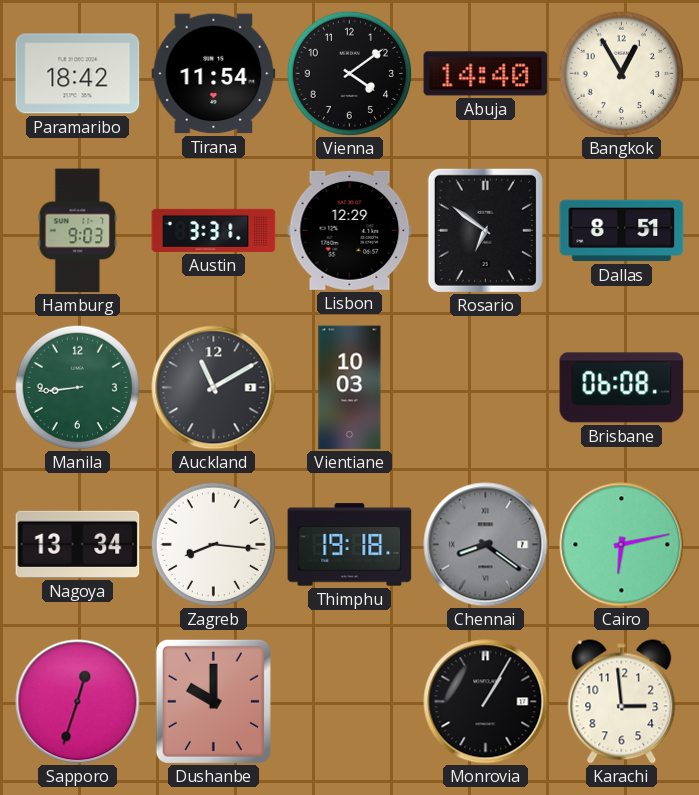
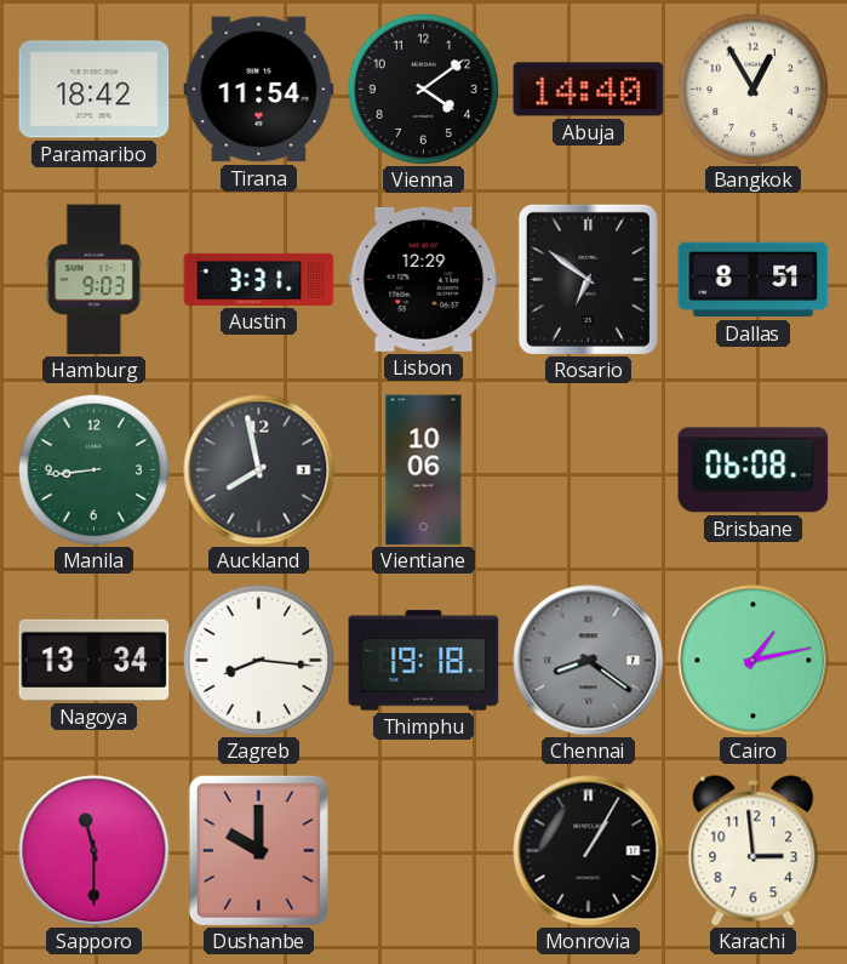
Auckland: 11:10 -> 7:58
Vientiane: 10:03 -> 10:06
Cairo: 6:13 -> 1:13
Sapporo: 12:33 -> 11:30
